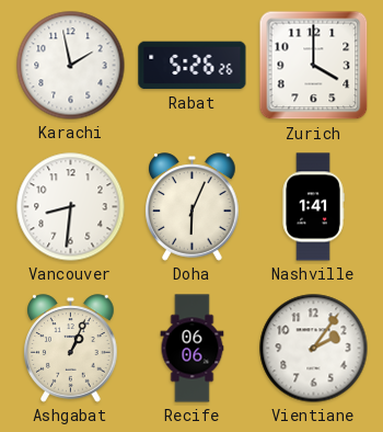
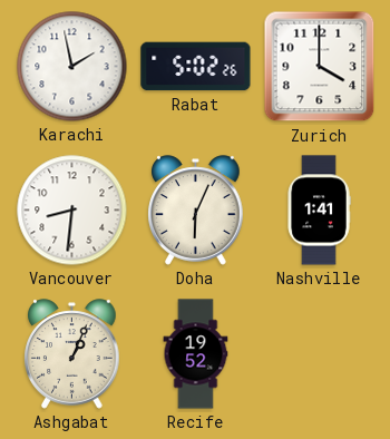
Rabat: 5:26 -> 5:02
Recife: 06:06 -> 19:52
Vientiane: 2:06 -> none
